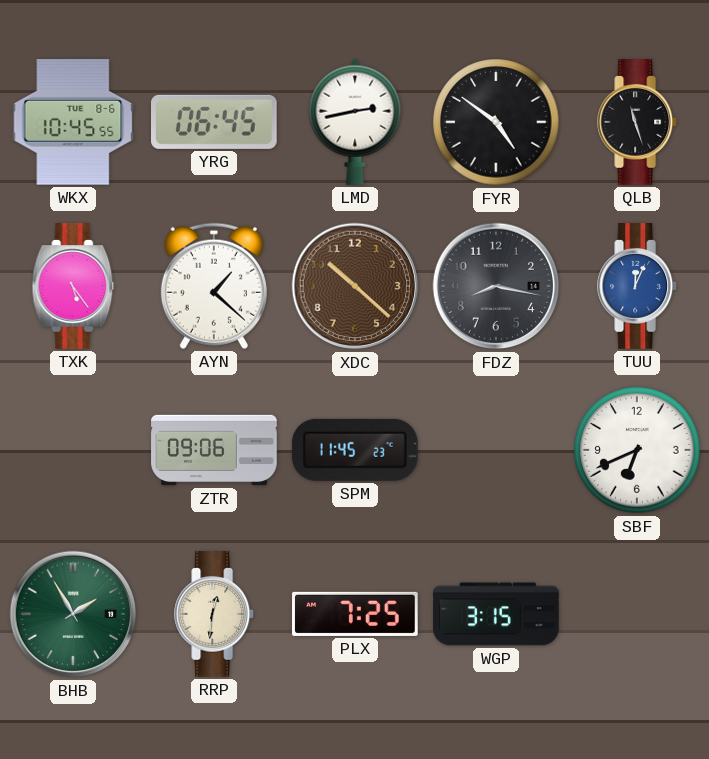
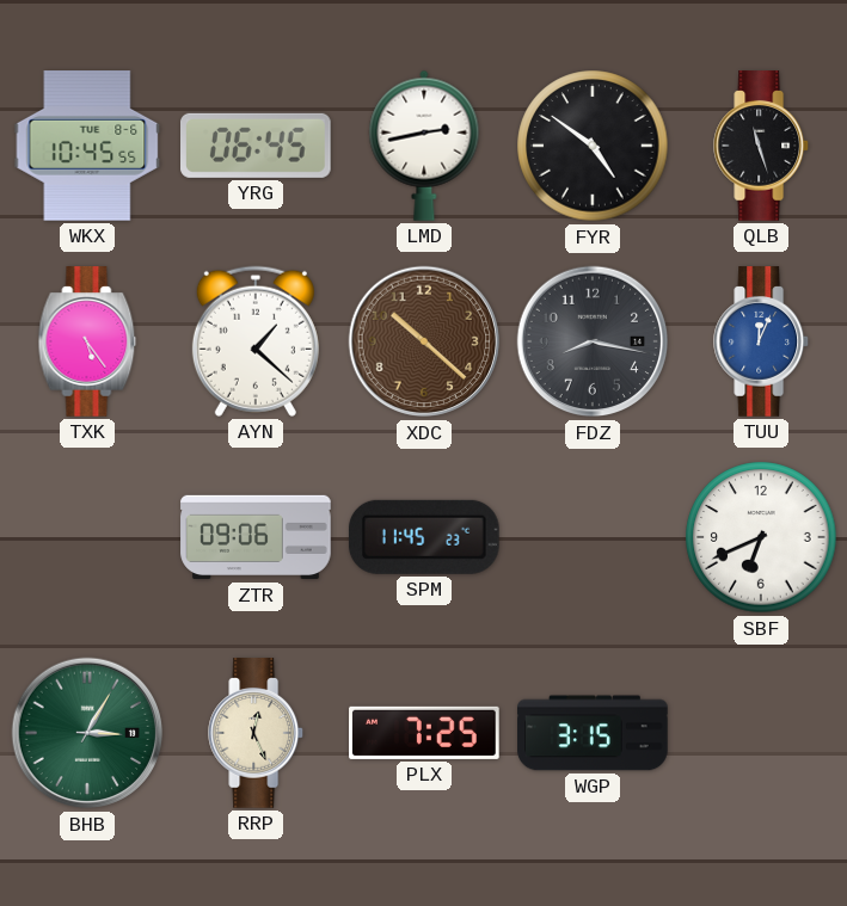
BHB: 1:55 -> 3:05
RRP: 12:31 -> 12:26
